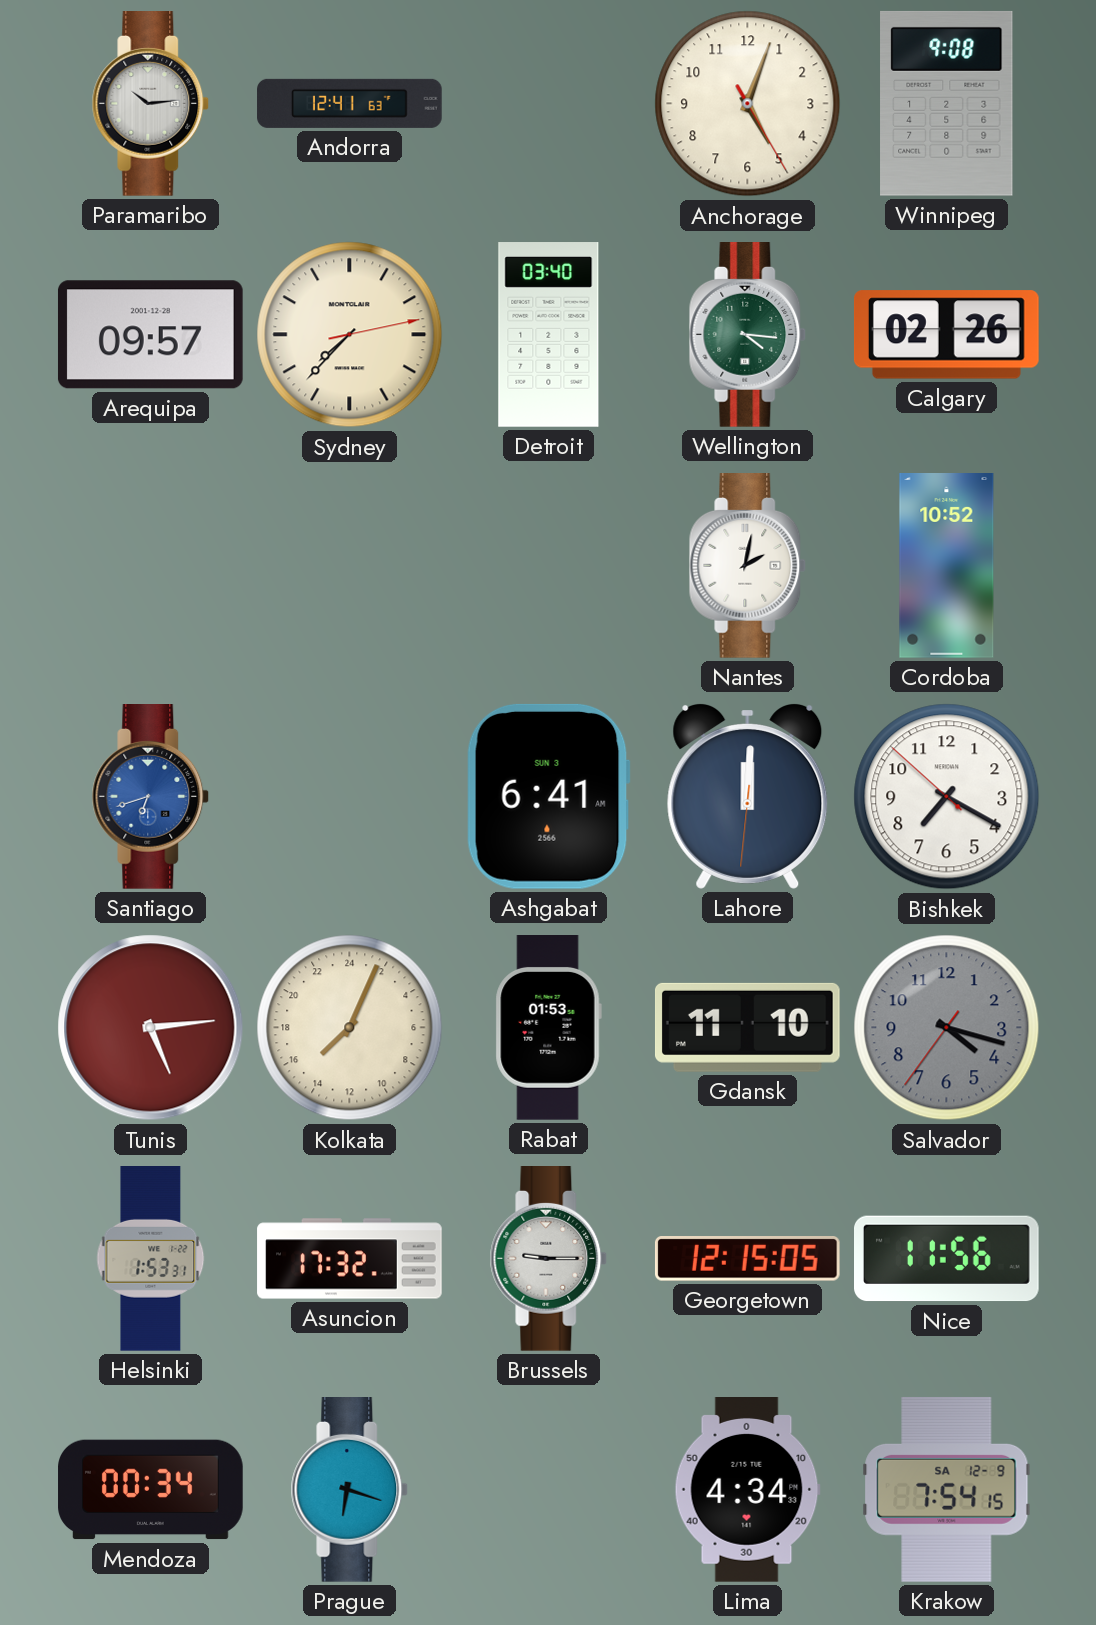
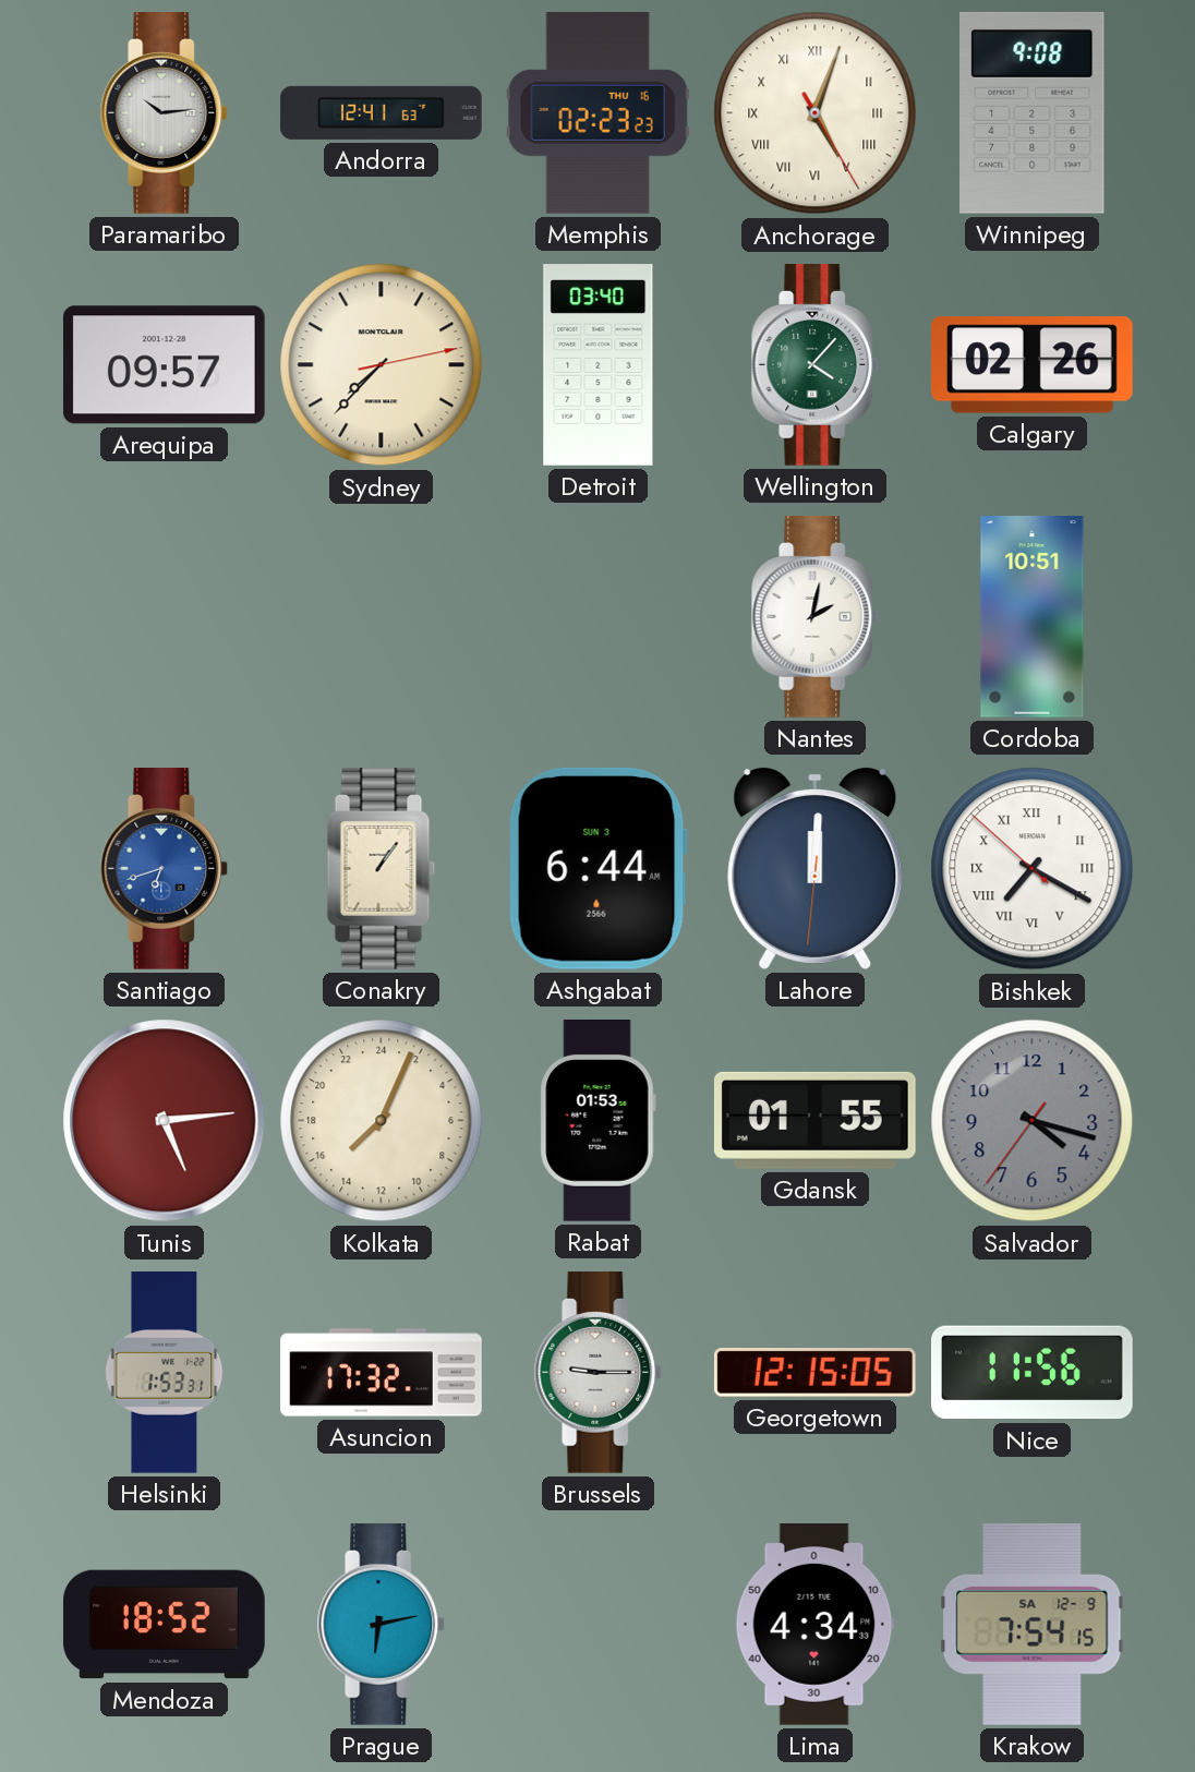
Memphis: none -> 02:23
Anchorage numerals: Arabic -> Roman
Wellington: 4:16 -> 4:07
Cordoba: 10:52 -> 10:51
Conakry: none -> 1:06
Ashgabat: 6:41 -> 6:44
Bishkek numerals: Arabic -> Roman
Gdansk: 11:10 -> 01:55
Mendoza: 00:34 -> 18:52
Prague: 6:18 -> 6:13
